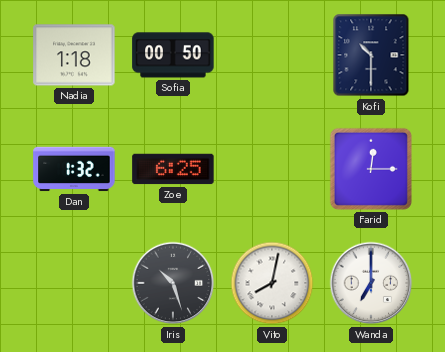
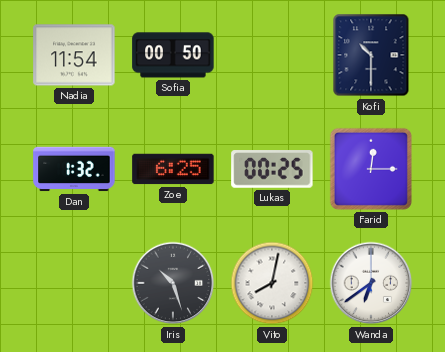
Nadia: 1:18 -> 11:54
Lukas: none -> 00:25
Wanda: 7:00 -> 6:39
